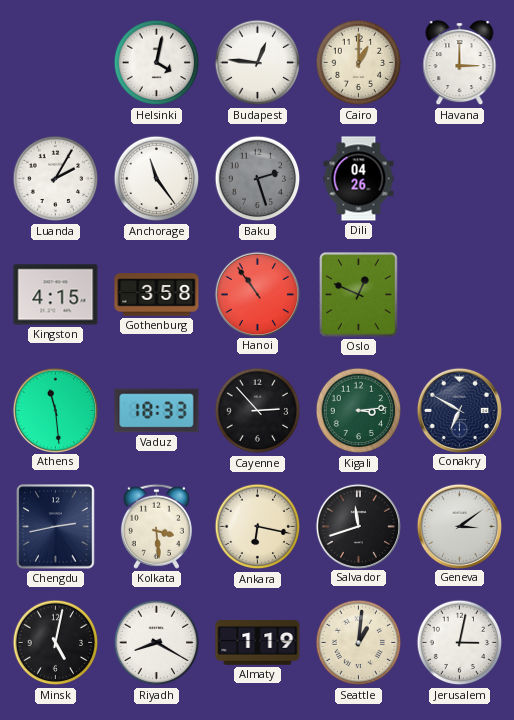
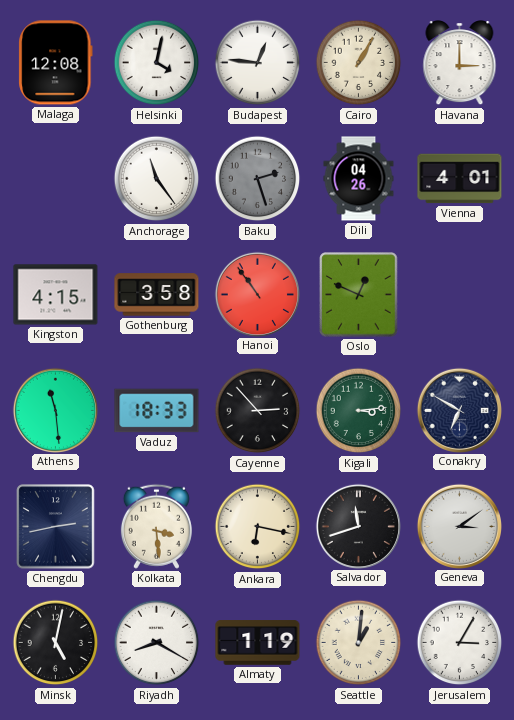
Malaga: none -> 12:08
Cairo: 1:00 -> 1:05
Luanda: 2:05 -> none
Vienna: none -> 4:01
Jerusalem: 3:02 -> 3:05
